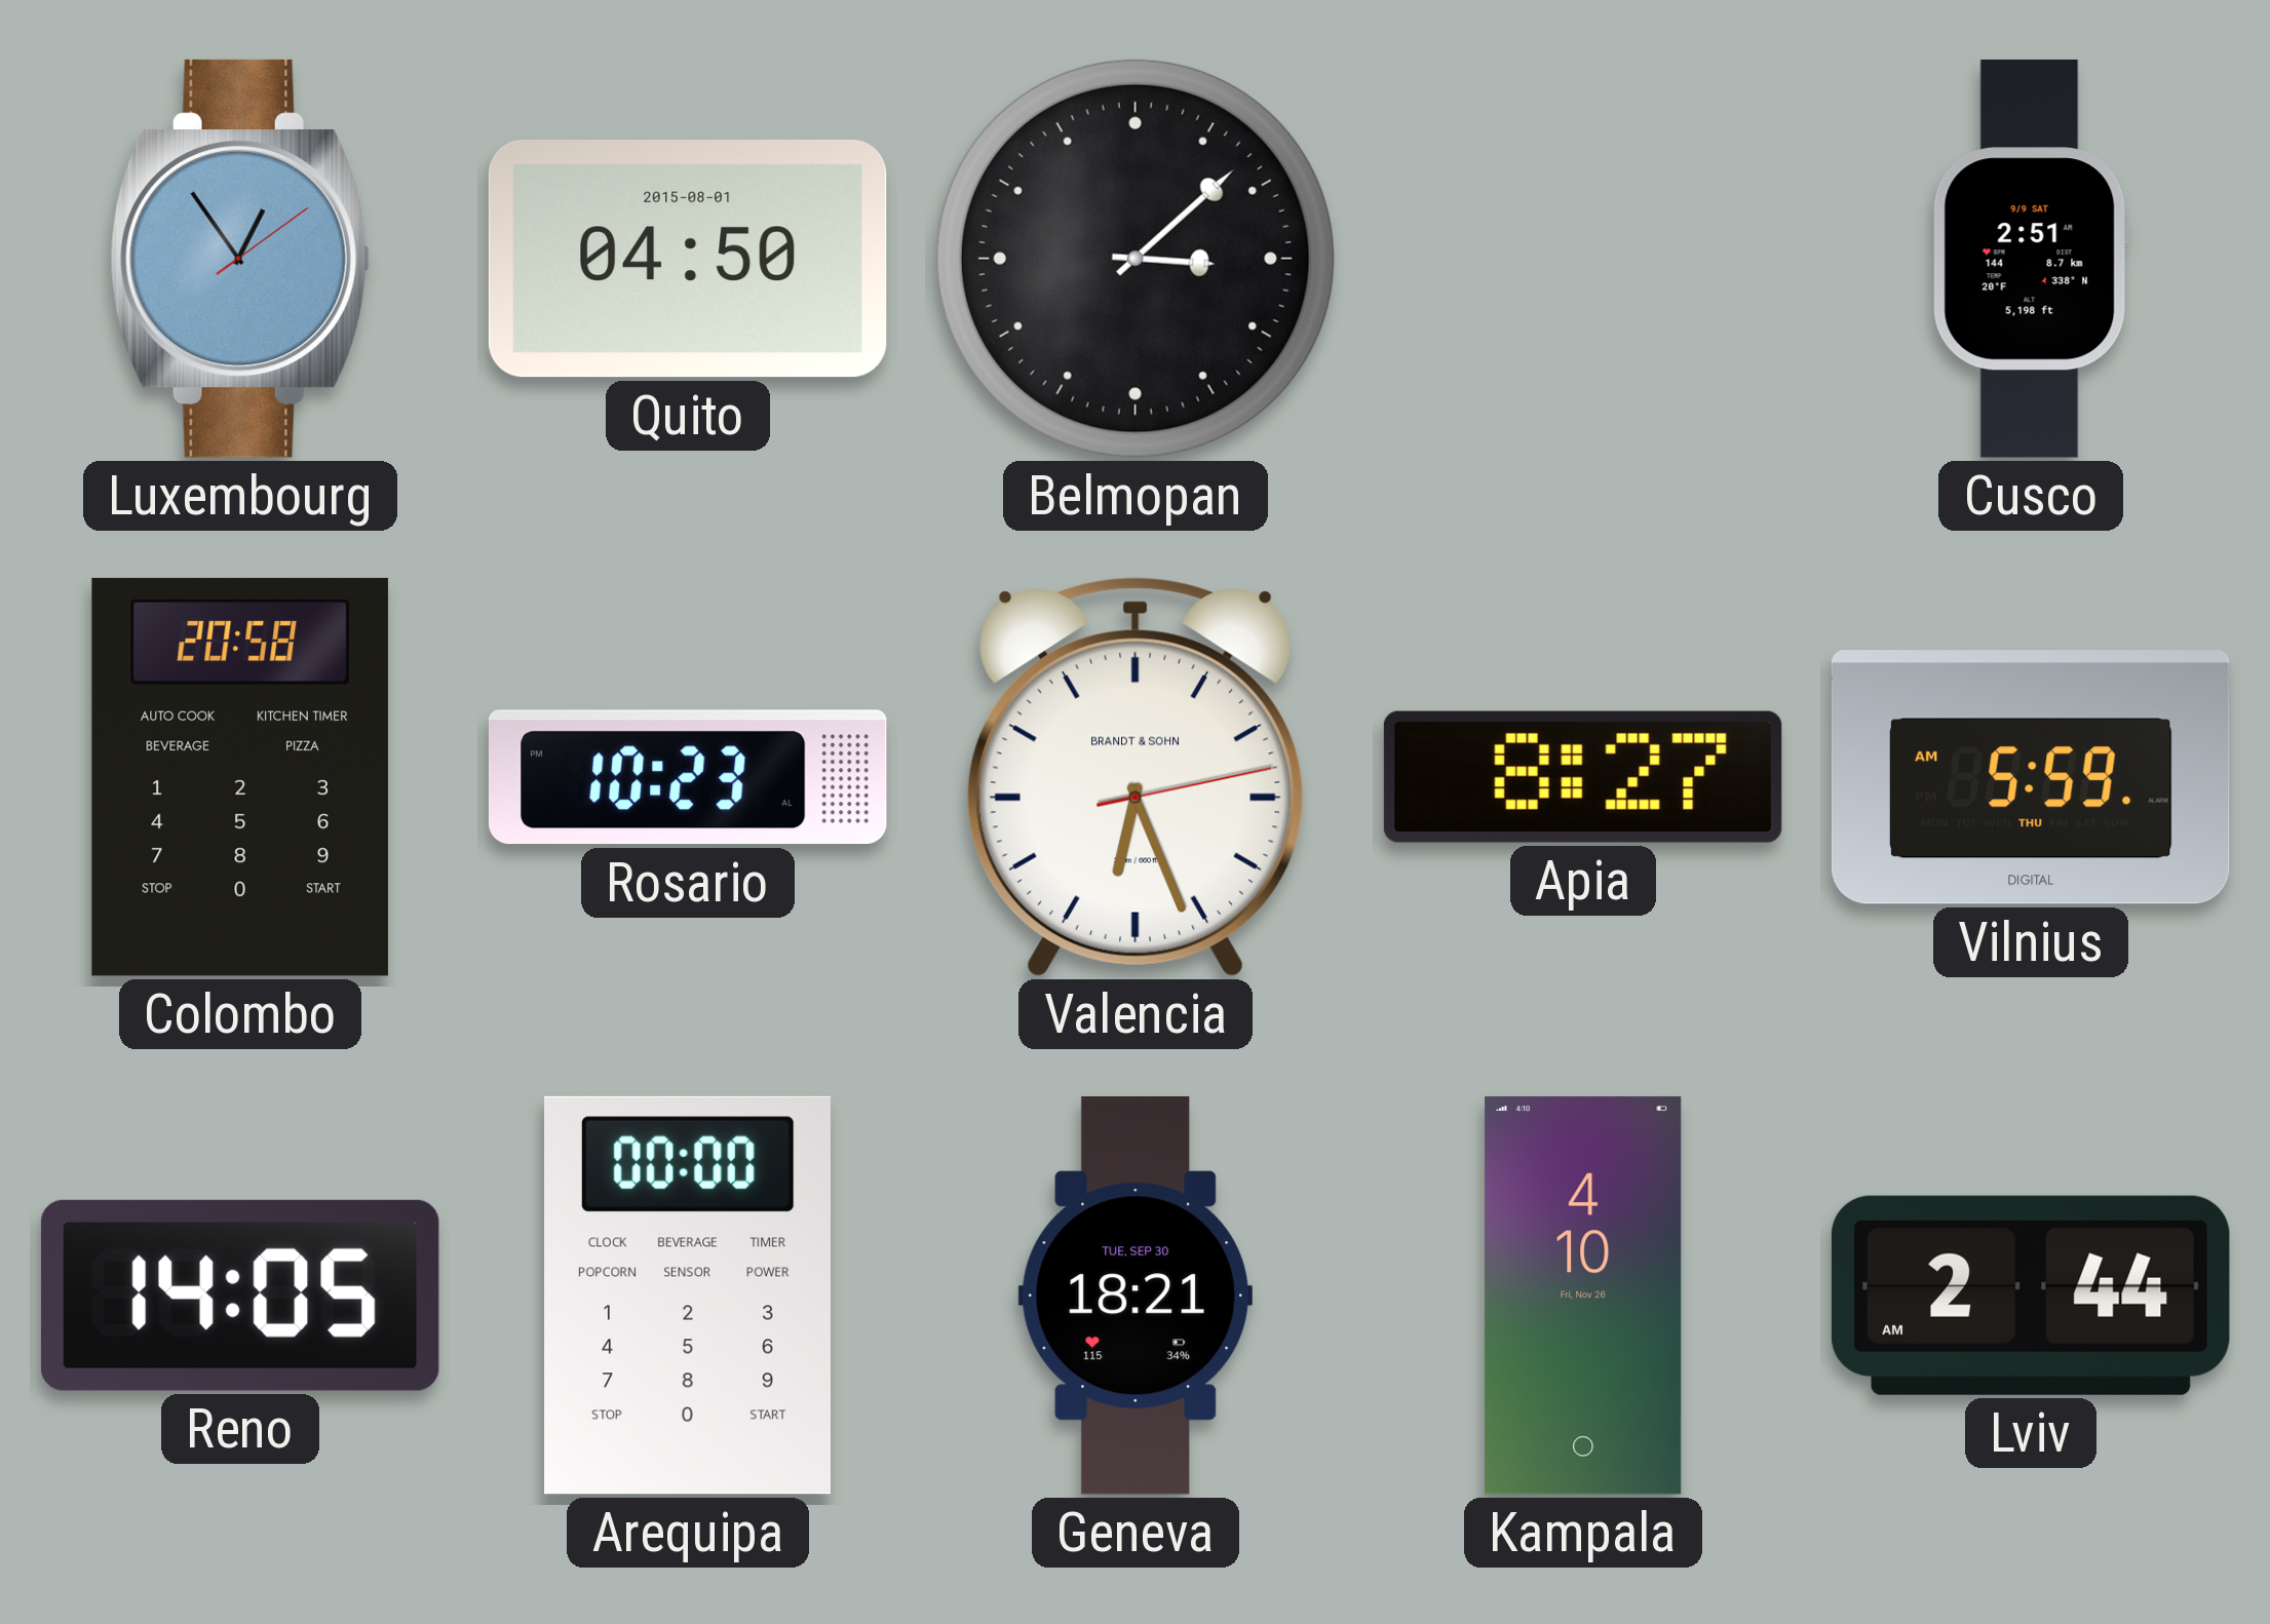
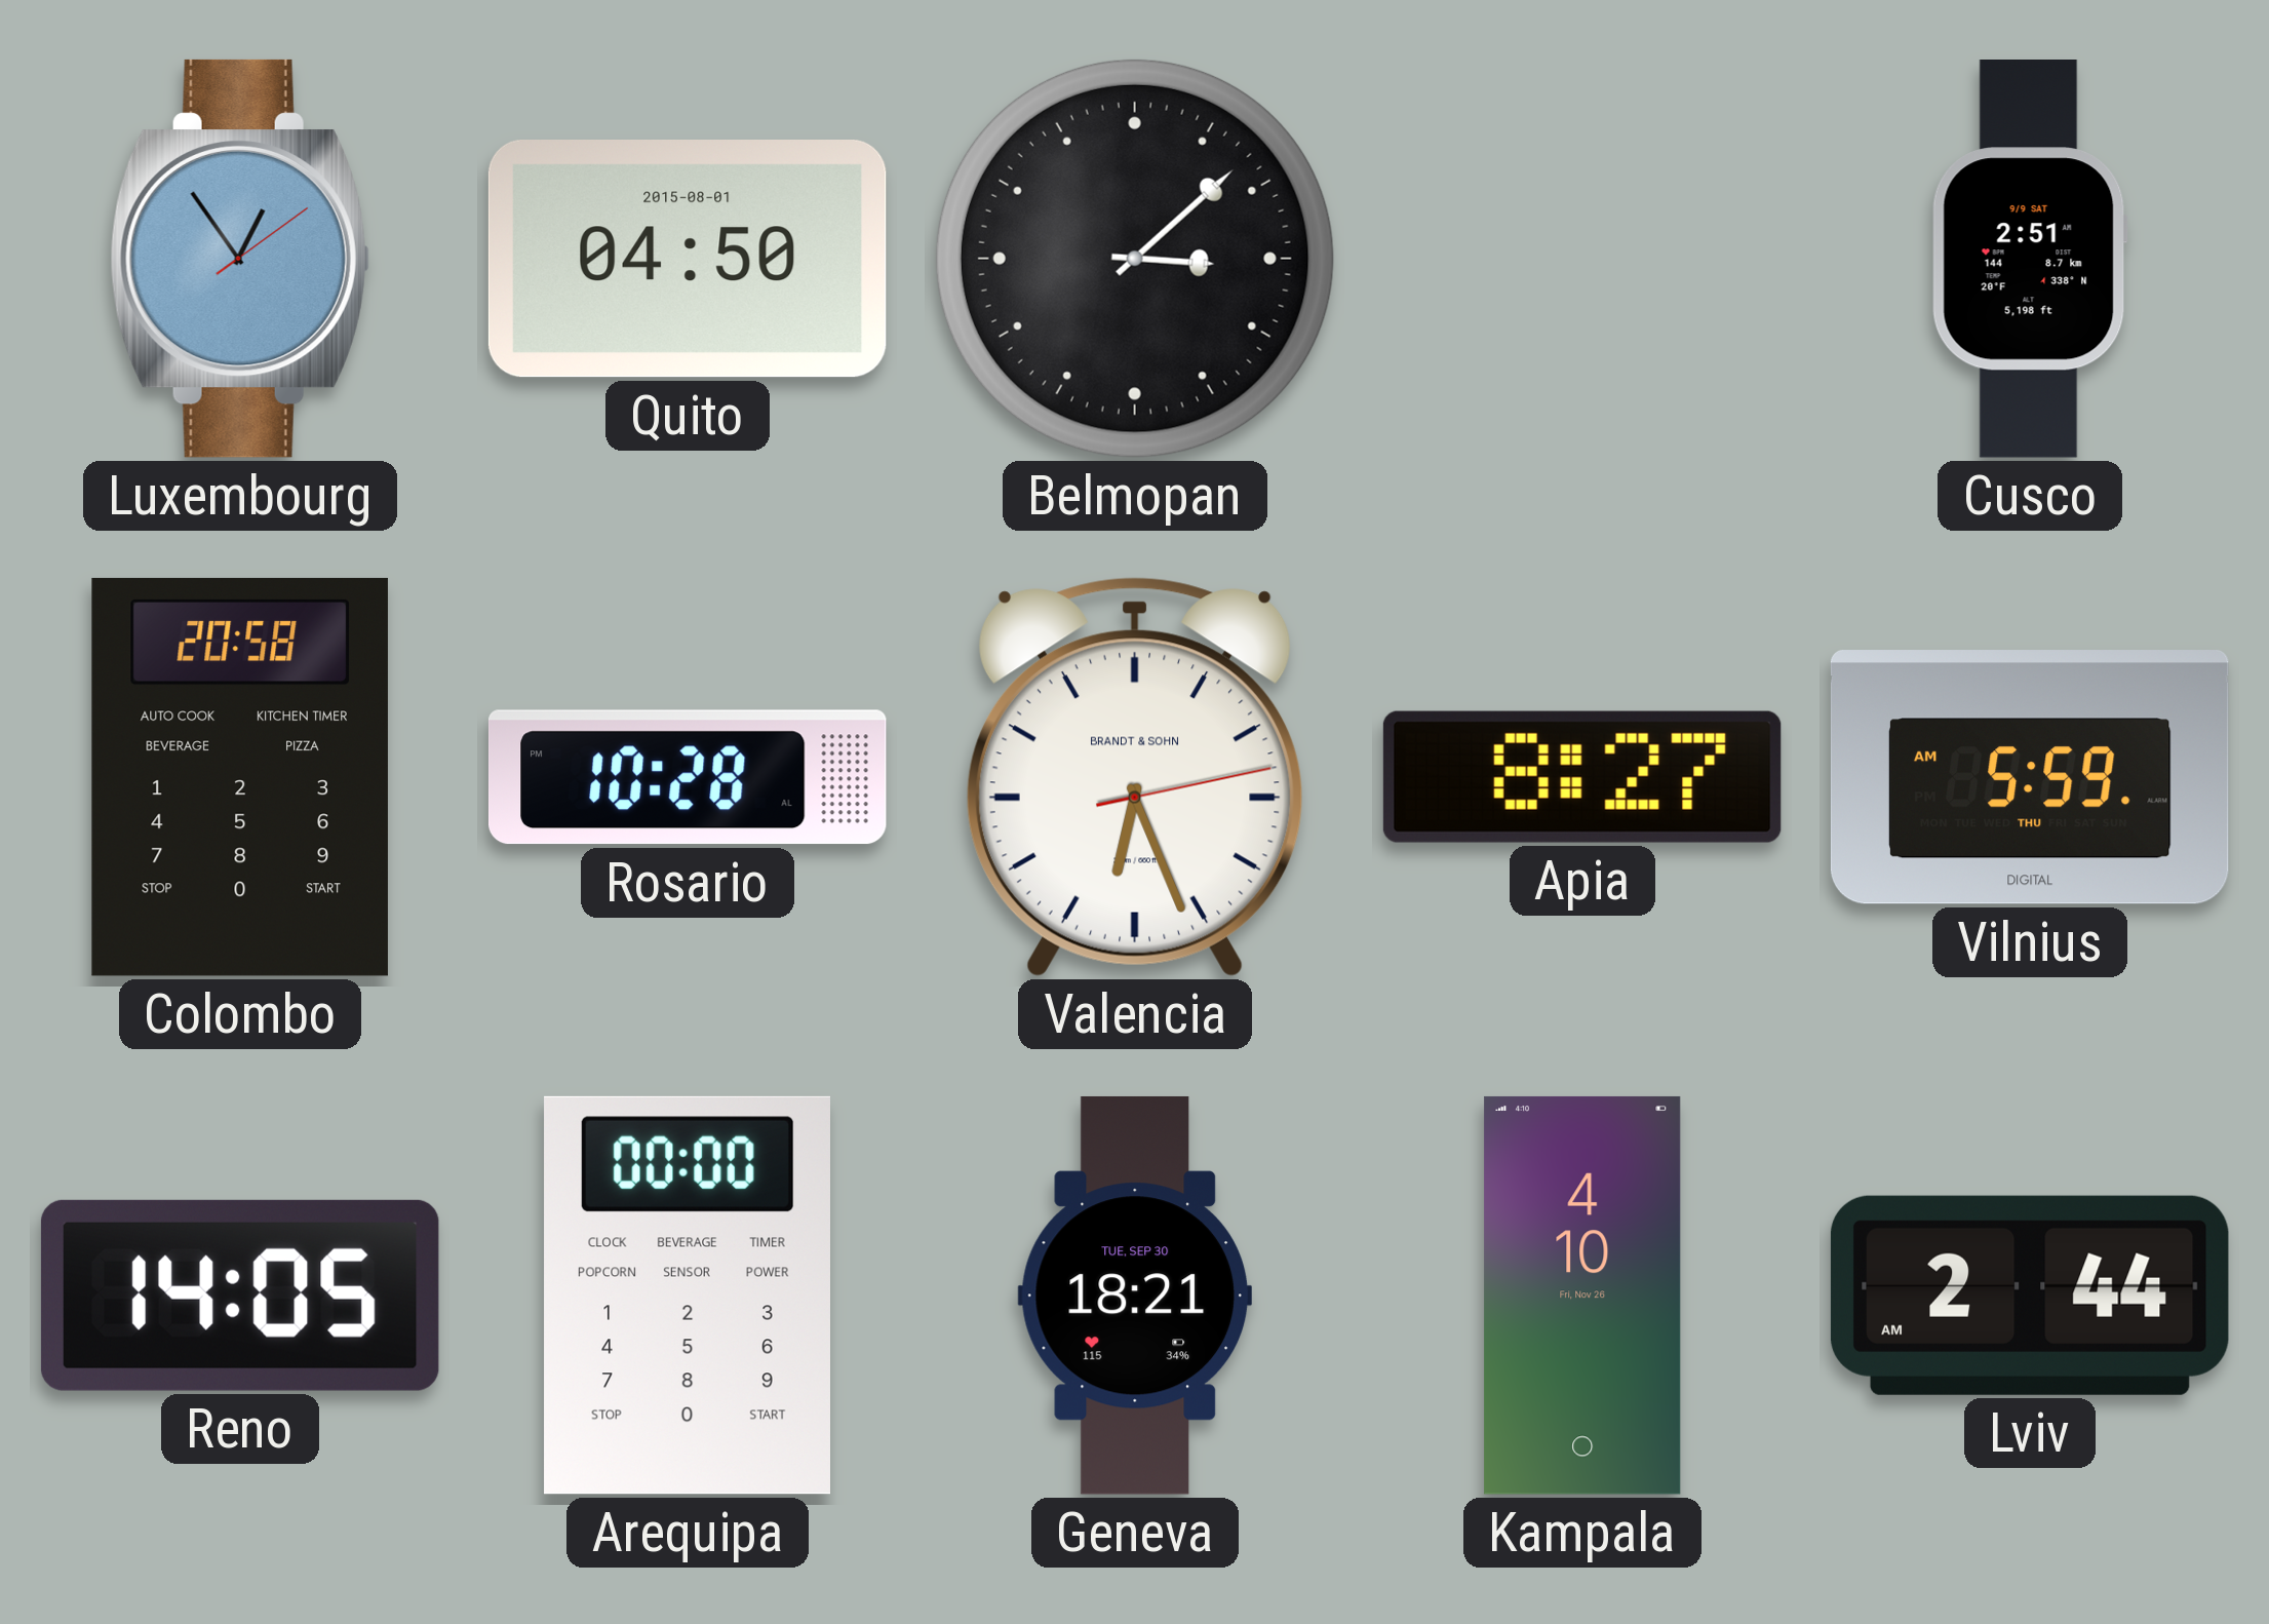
Rosario: 10:23 -> 10:28
